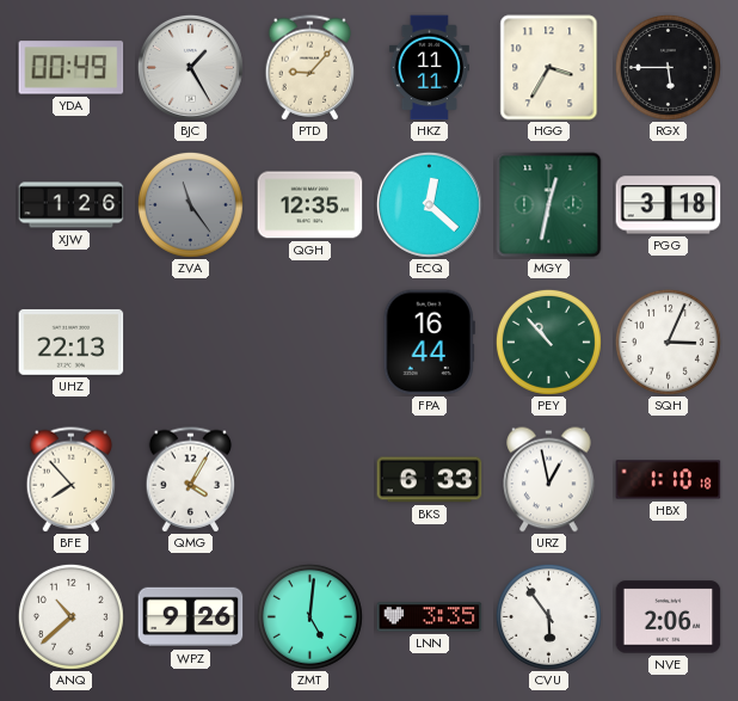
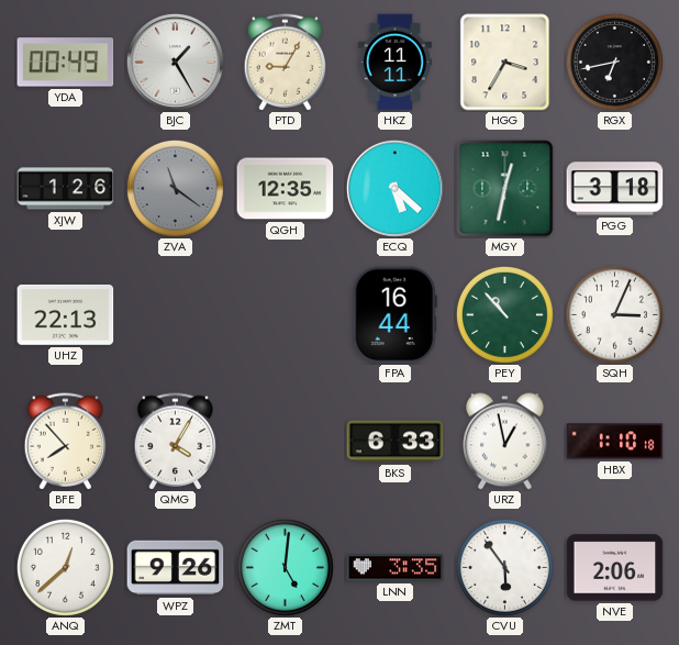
PTD: 9:07 -> 9:05
RGX: 5:45 -> 6:43
ZVA: 11:24 -> 11:21
ECQ: 12:22 -> 5:22
ANQ: 10:38 -> 12:38
